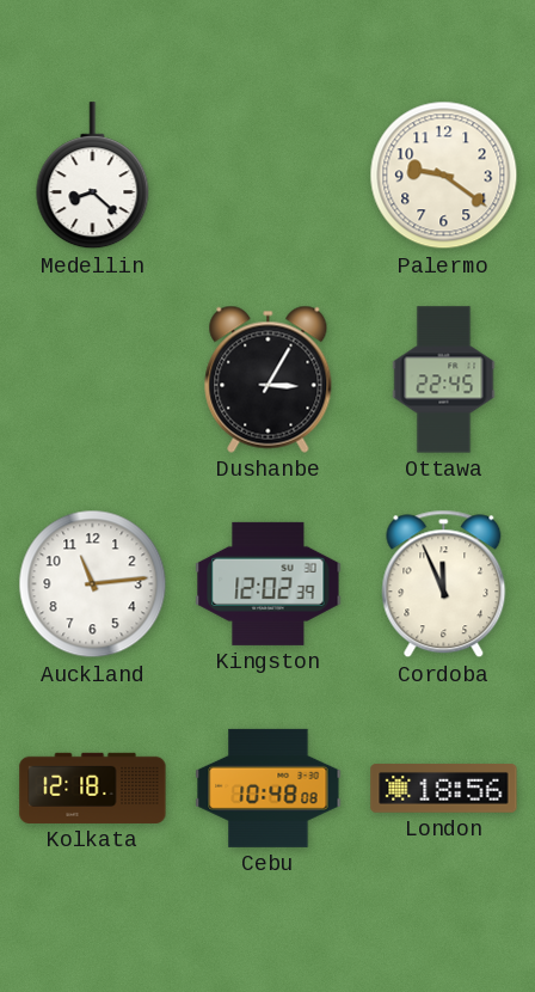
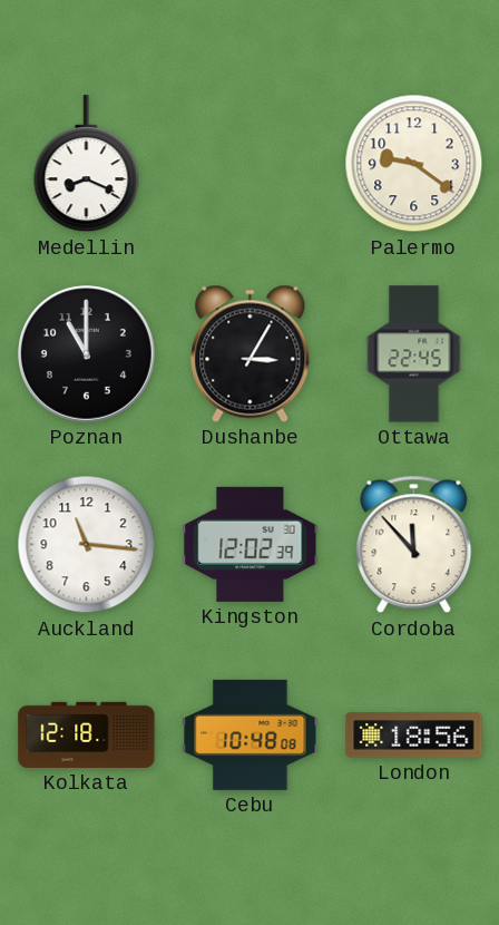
Medellin: 8:22 -> 8:19
Poznan: none -> 11:00
Auckland: 11:14 -> 11:16
Cordoba: 11:56 -> 11:53
